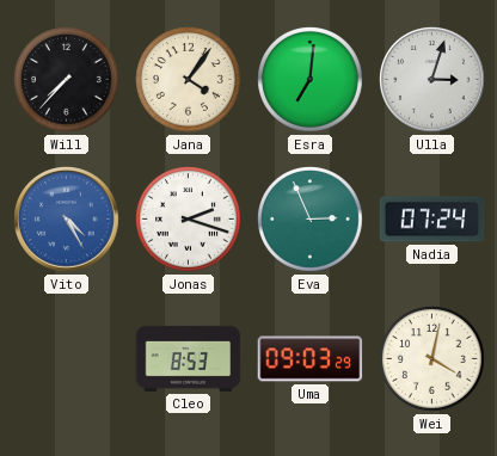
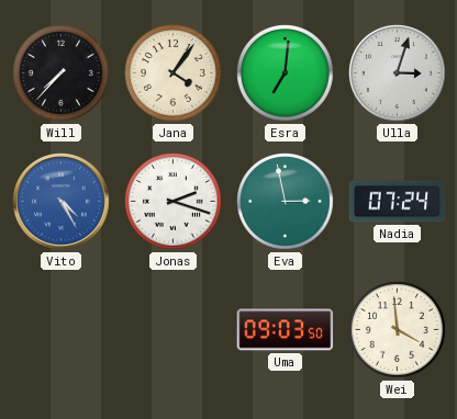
Eva: 2:56 -> 2:58
Cleo: 8:53 -> none
Uma: 09:03:29 -> 09:03:50
Wei: 4:02 -> 3:59
